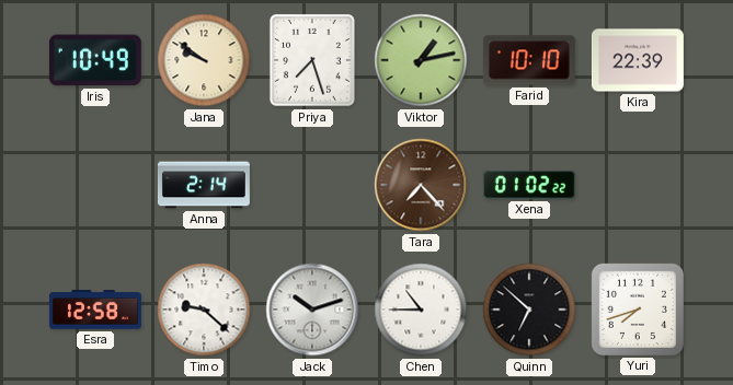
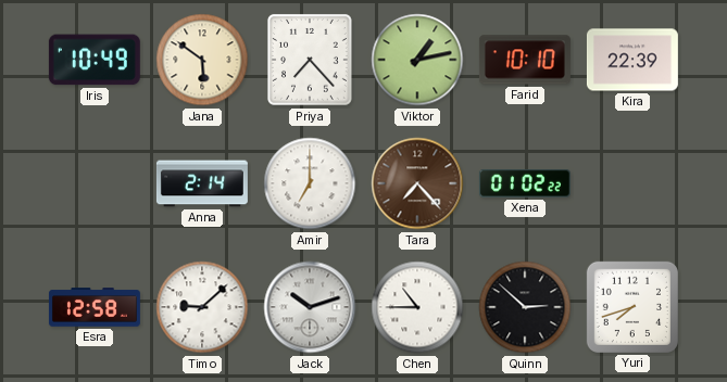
Jana: 9:51 -> 5:51
Priya: 7:27 -> 7:23
Amir: none -> 7:00
Timo: 9:22 -> 9:08
Quinn: 6:52 -> 2:52
